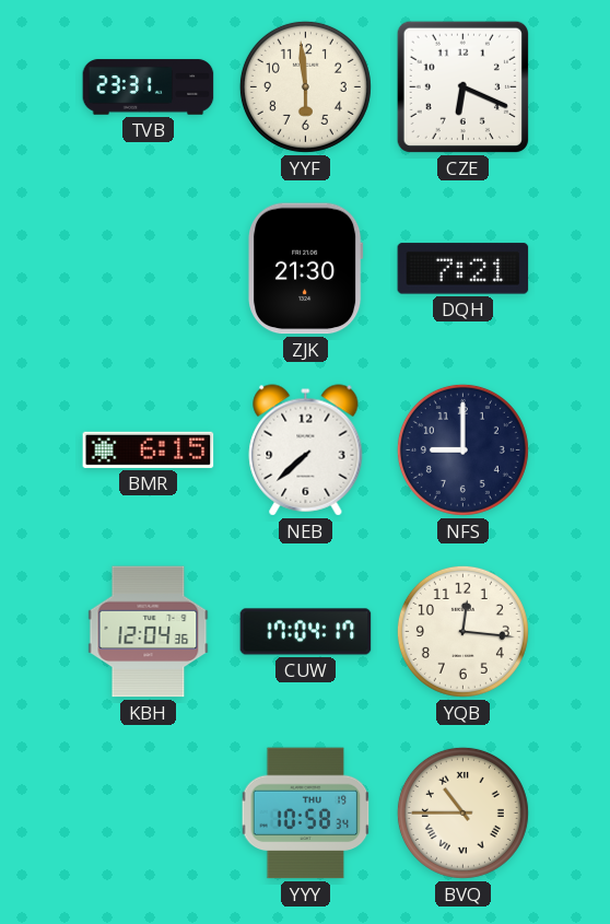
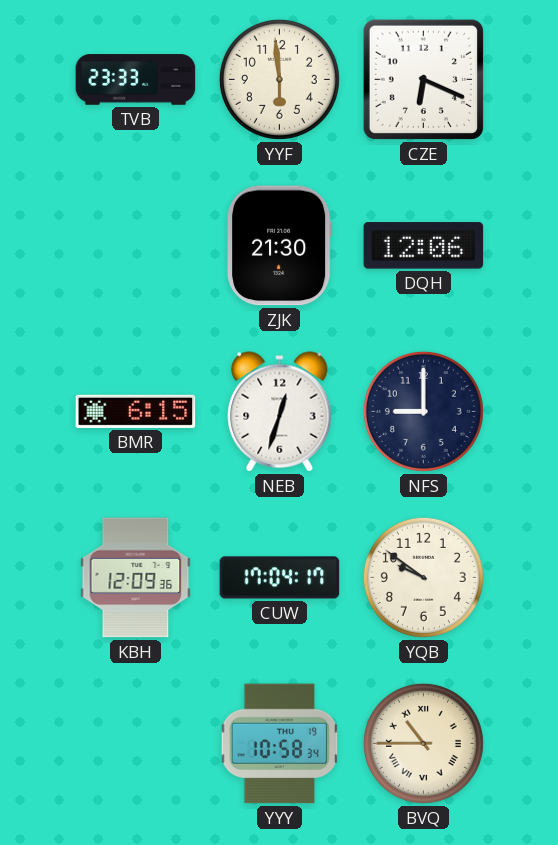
TVB: 23:31 -> 23:33
DQH: 7:21 -> 12:06
NEB: 7:38 -> 12:33
KBH: 12:04 -> 12:09
YQB: 12:16 -> 9:51
